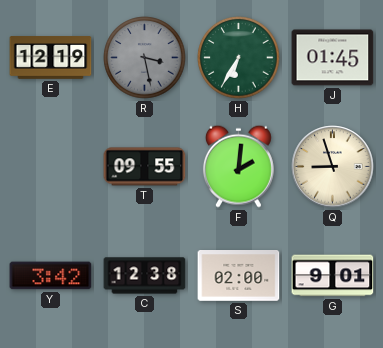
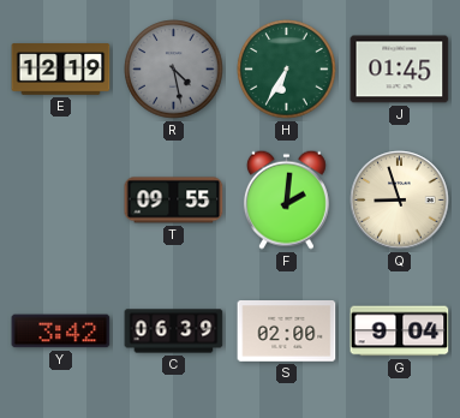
R: 3:28 -> 4:28
C: 12:38 -> 06:39
G: 9:01 -> 9:04
